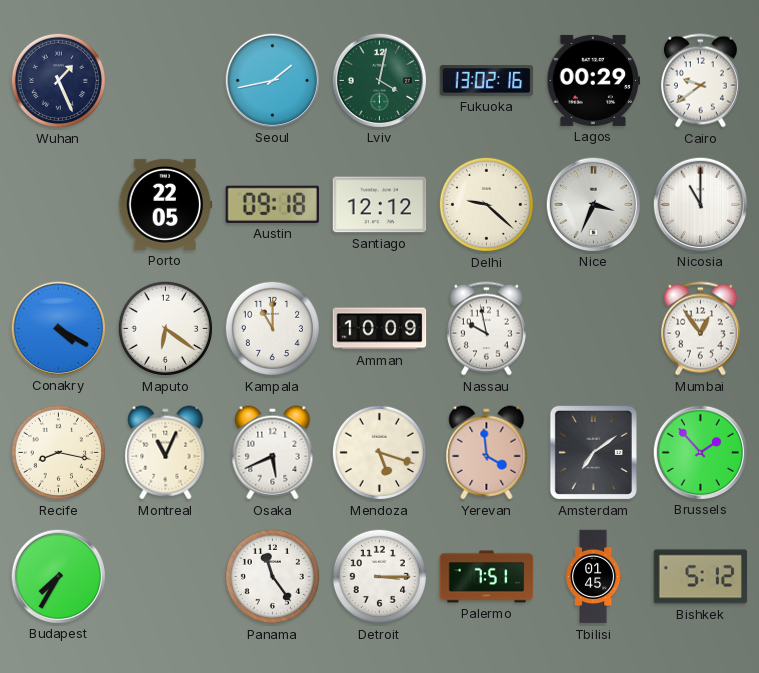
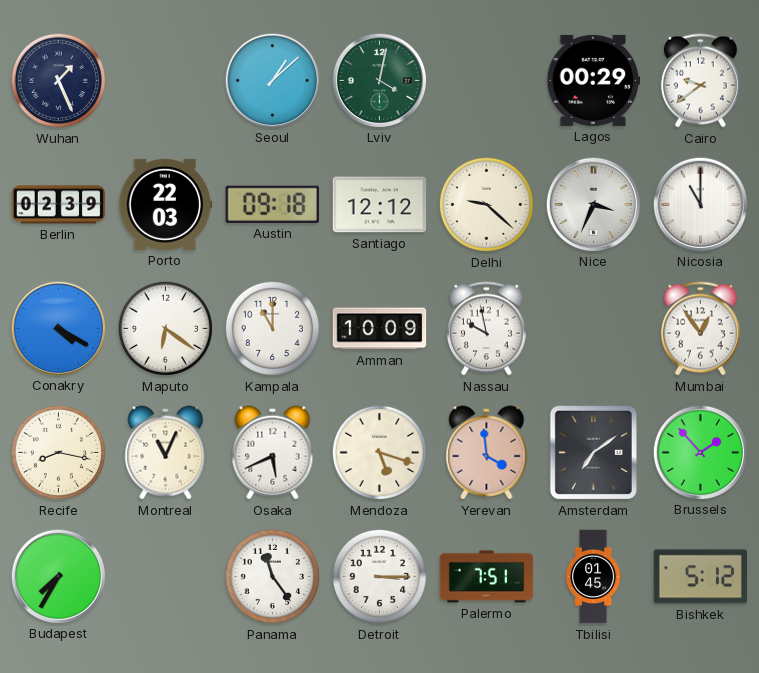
Seoul: 1:43 -> 1:08
Fukuoka: 13:02 -> none
Berlin: none -> 02:39
Porto: 22:05 -> 22:03
